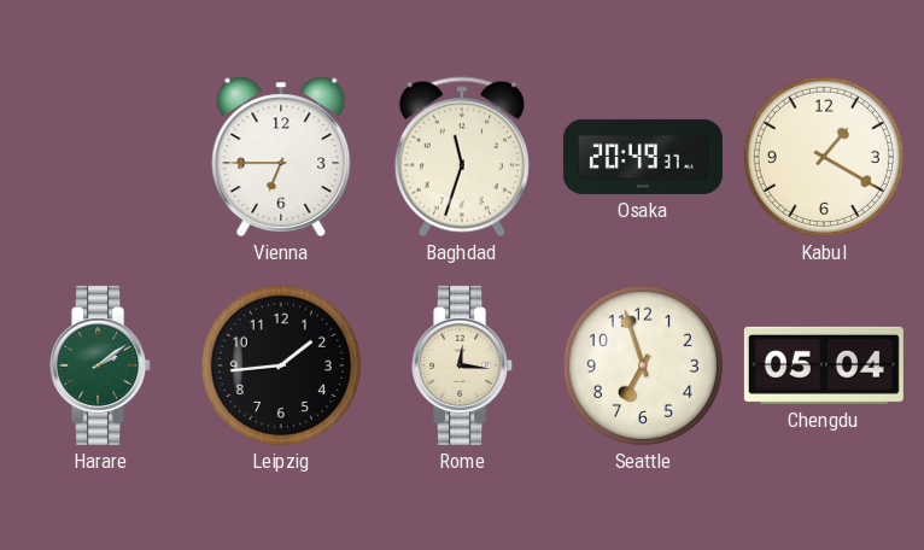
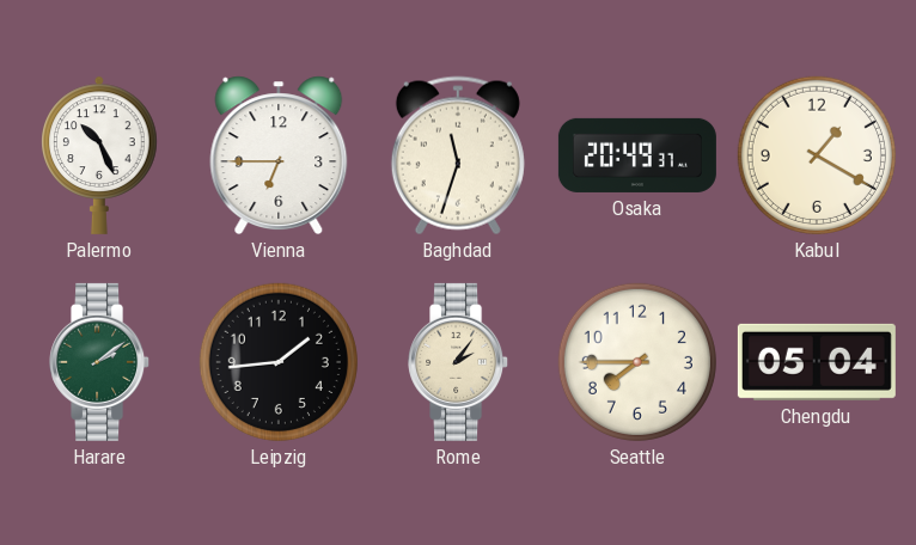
Palermo: none -> 10:26
Rome: 12:16 -> 2:06
Seattle: 6:57 -> 7:45
